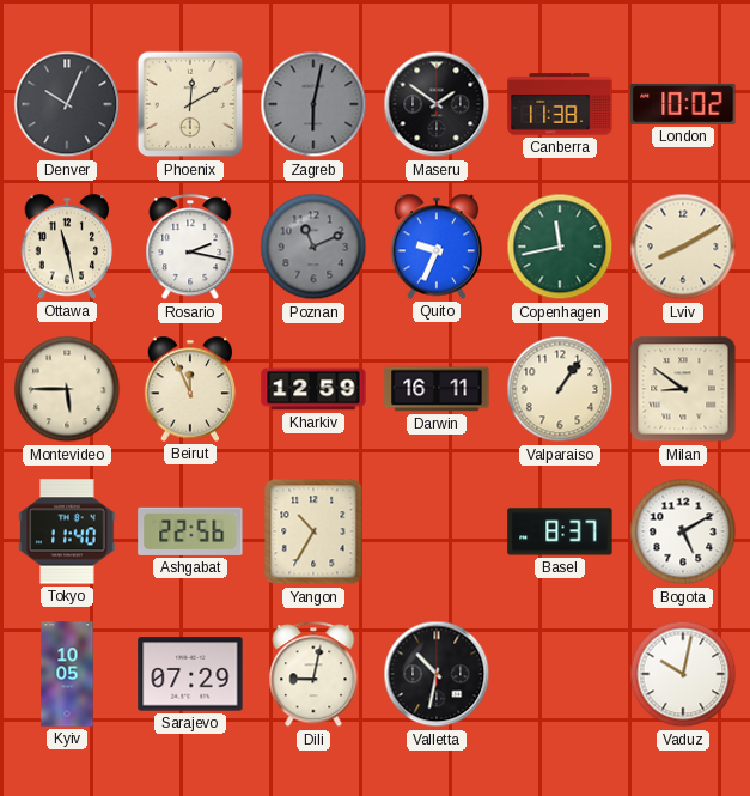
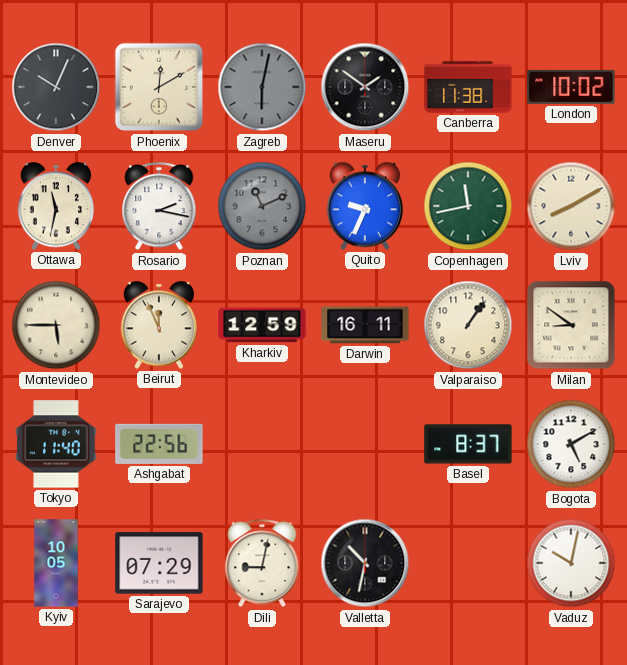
Ottawa: 11:28 -> 11:32
Yangon: 10:35 -> none
